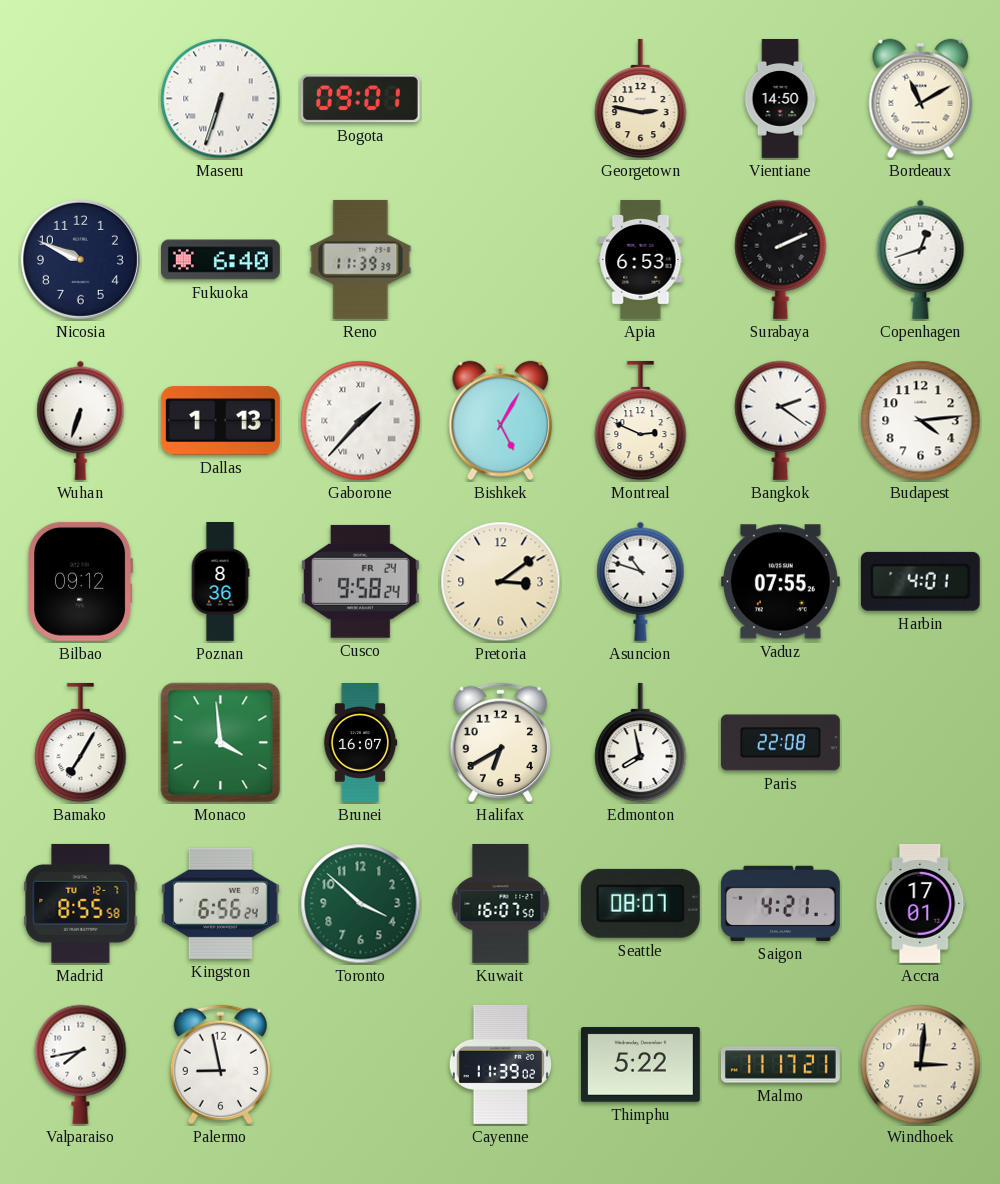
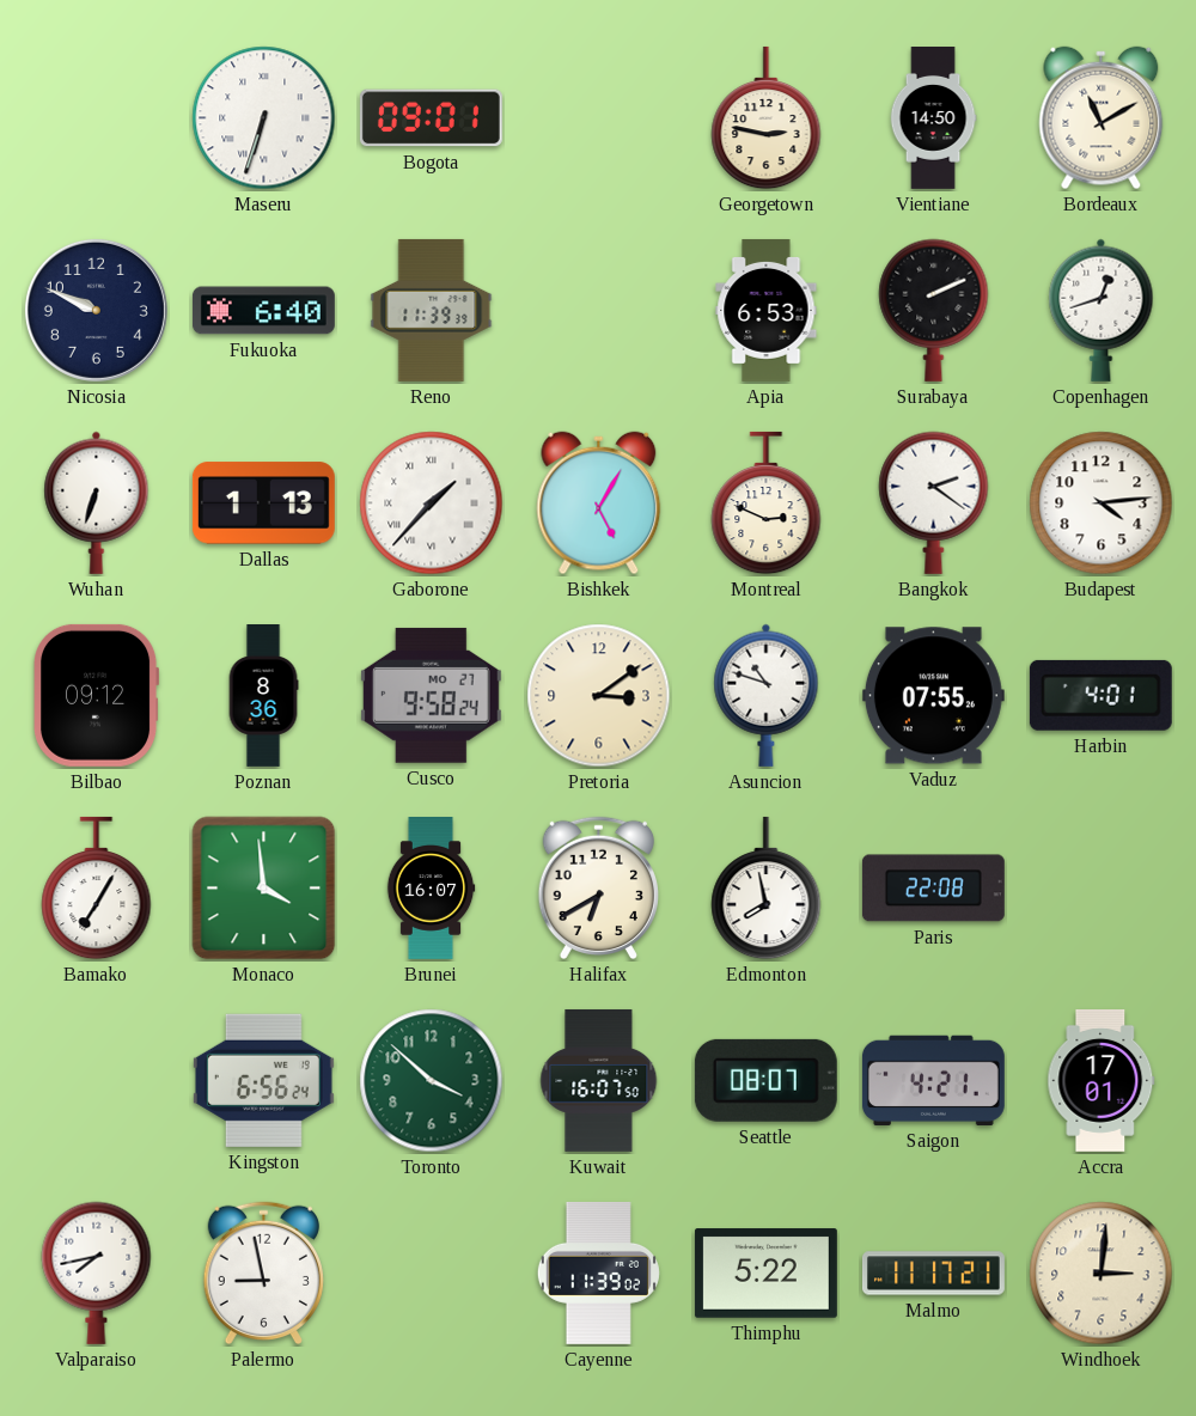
Cusco date: FR 24 -> MO 27
Madrid: 8:55 -> none
